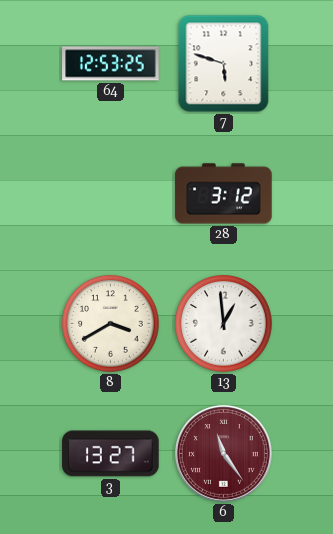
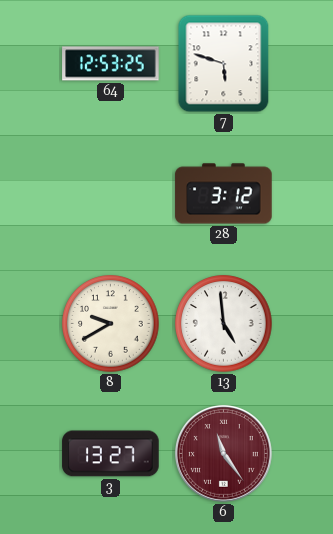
8: 3:40 -> 9:40
13: 12:59 -> 4:59
